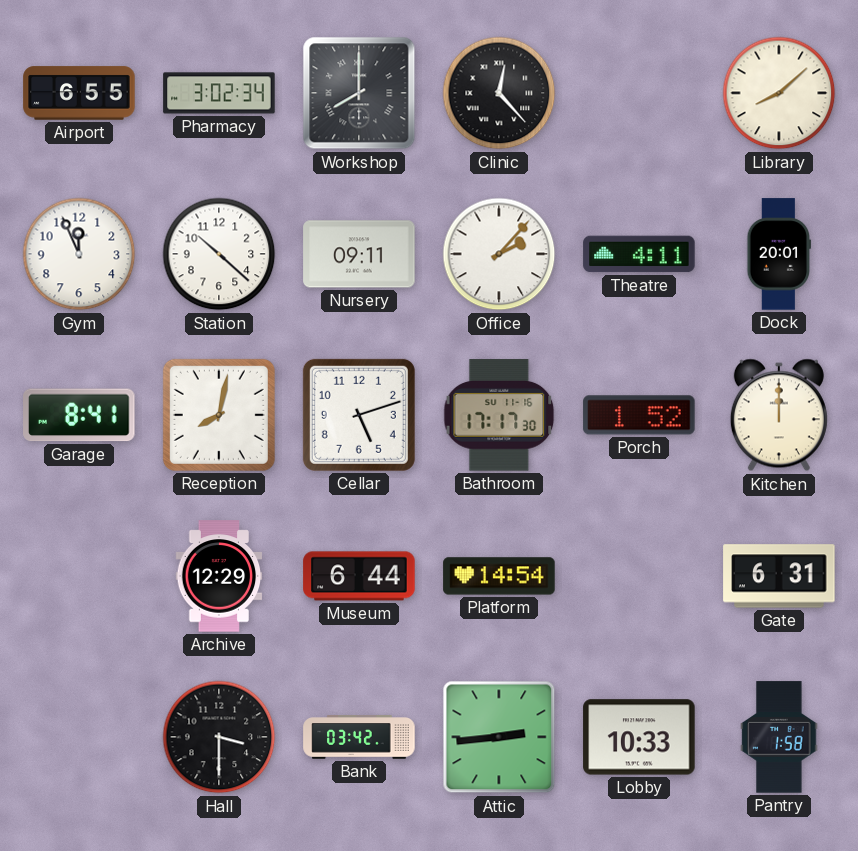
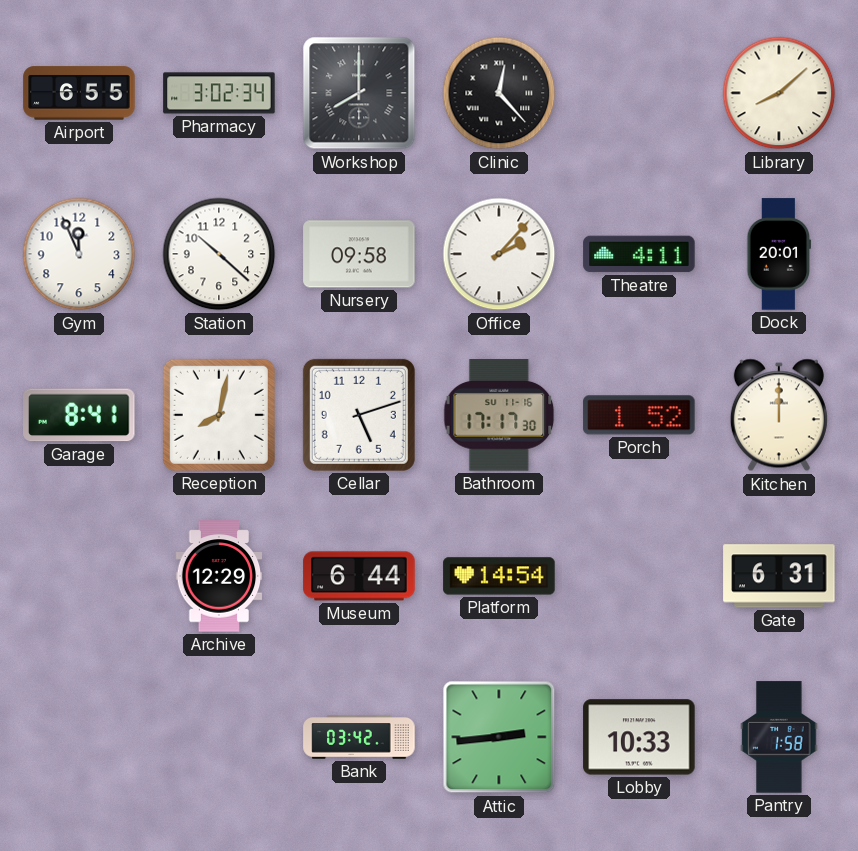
Nursery: 09:11 -> 09:58
Hall: 3:30 -> none
